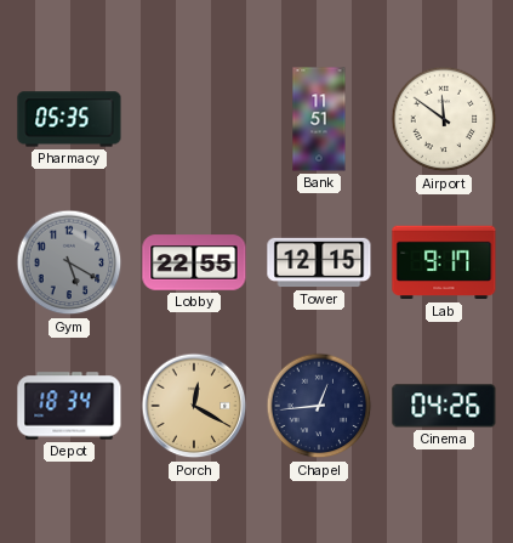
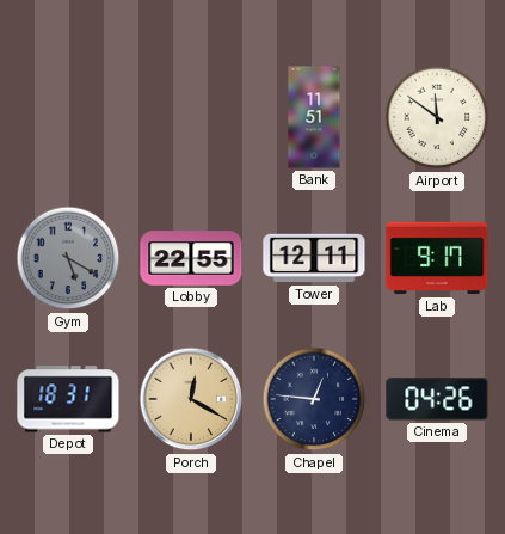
Pharmacy: 05:35 -> none
Tower: 12:15 -> 12:11
Depot: 18:34 -> 18:31
Chapel: 12:44 -> 12:46
